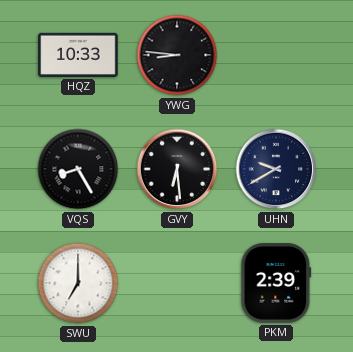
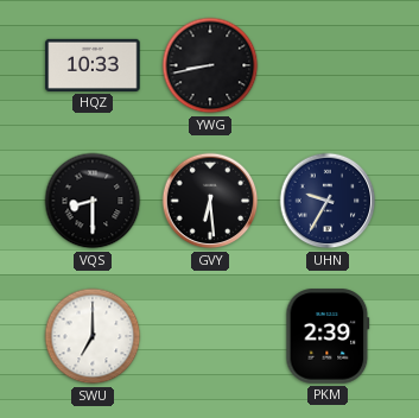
YWG: 8:46 -> 8:43
VQS: 8:25 -> 8:30
UHN: 9:40 -> 9:35
